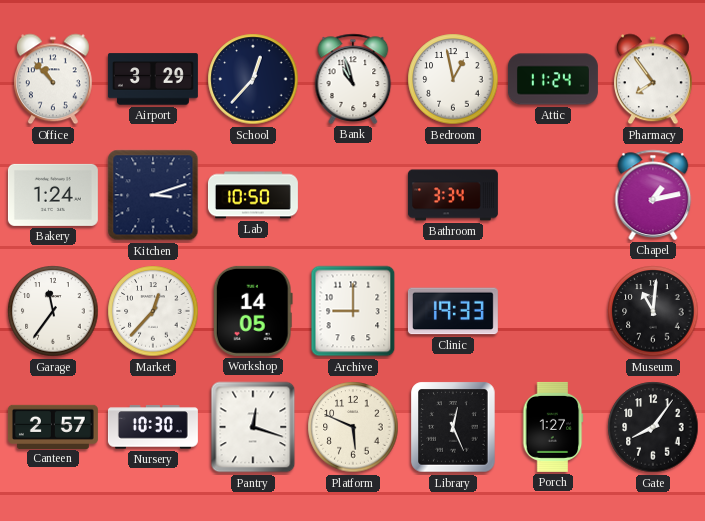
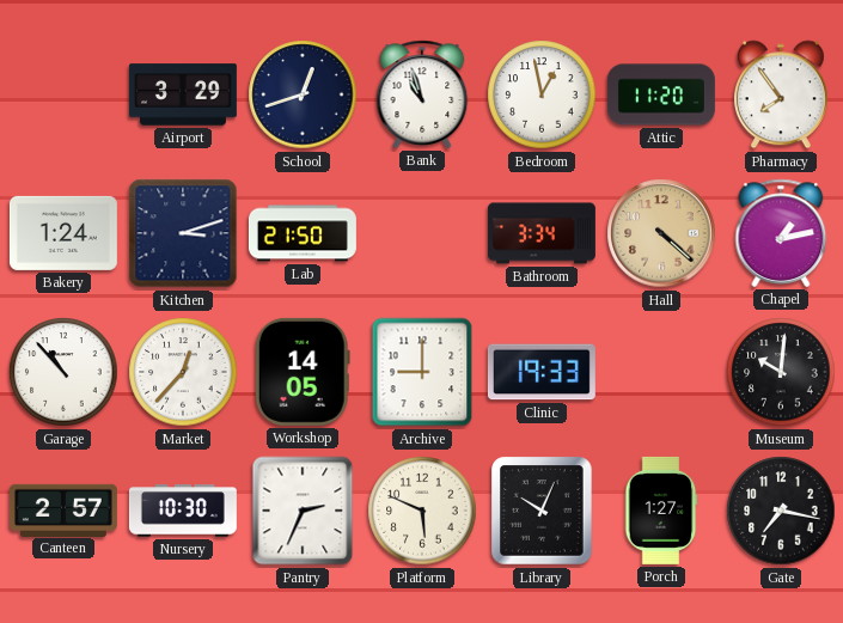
Office: 10:53 -> none
School: 12:37 -> 12:42
Attic: 11:24 -> 11:20
Lab: 10:50 -> 21:50
Hall: none -> 4:22
Garage: 11:36 -> 10:53
Museum: 11:01 -> 10:01
Pantry: 12:18 -> 2:34
Library: 12:26 -> 10:04
Gate: 8:06 -> 7:17
